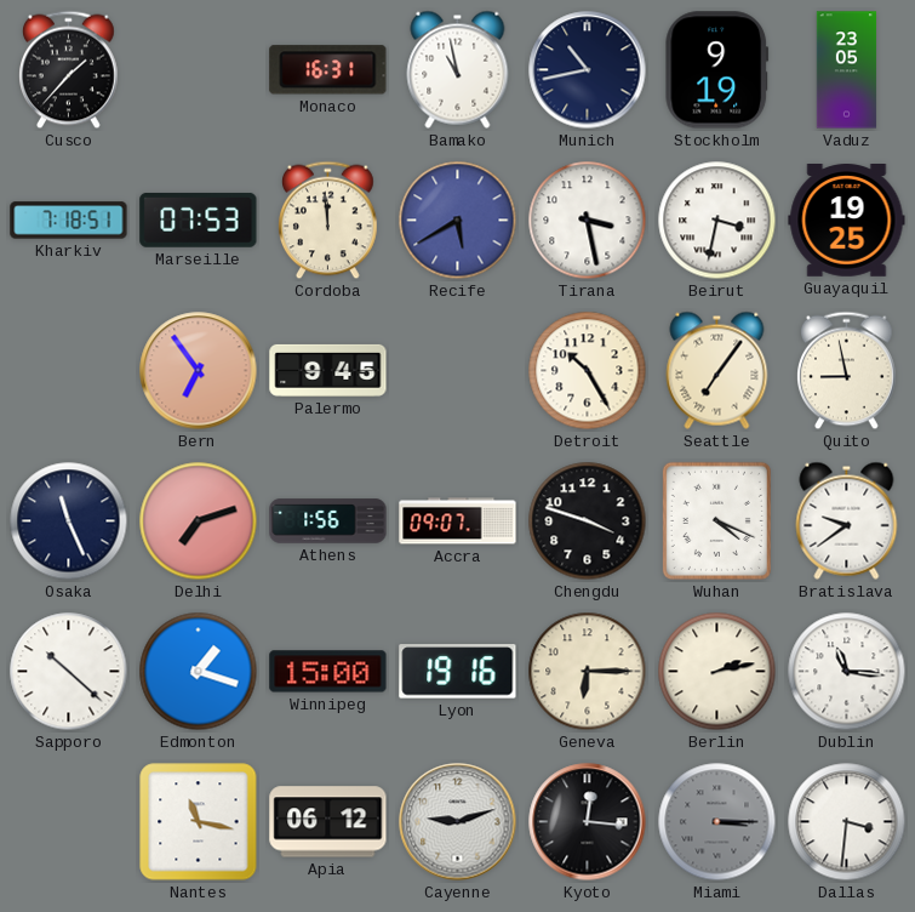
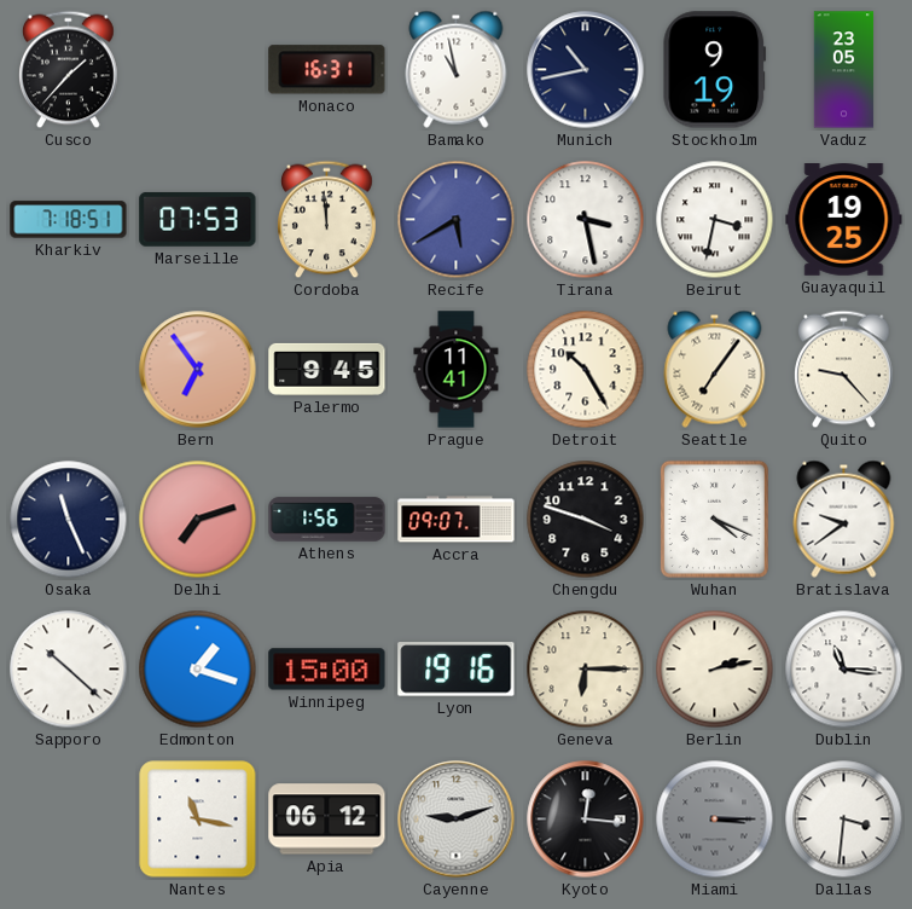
Prague: none -> 11:41
Quito: 8:58 -> 9:23
